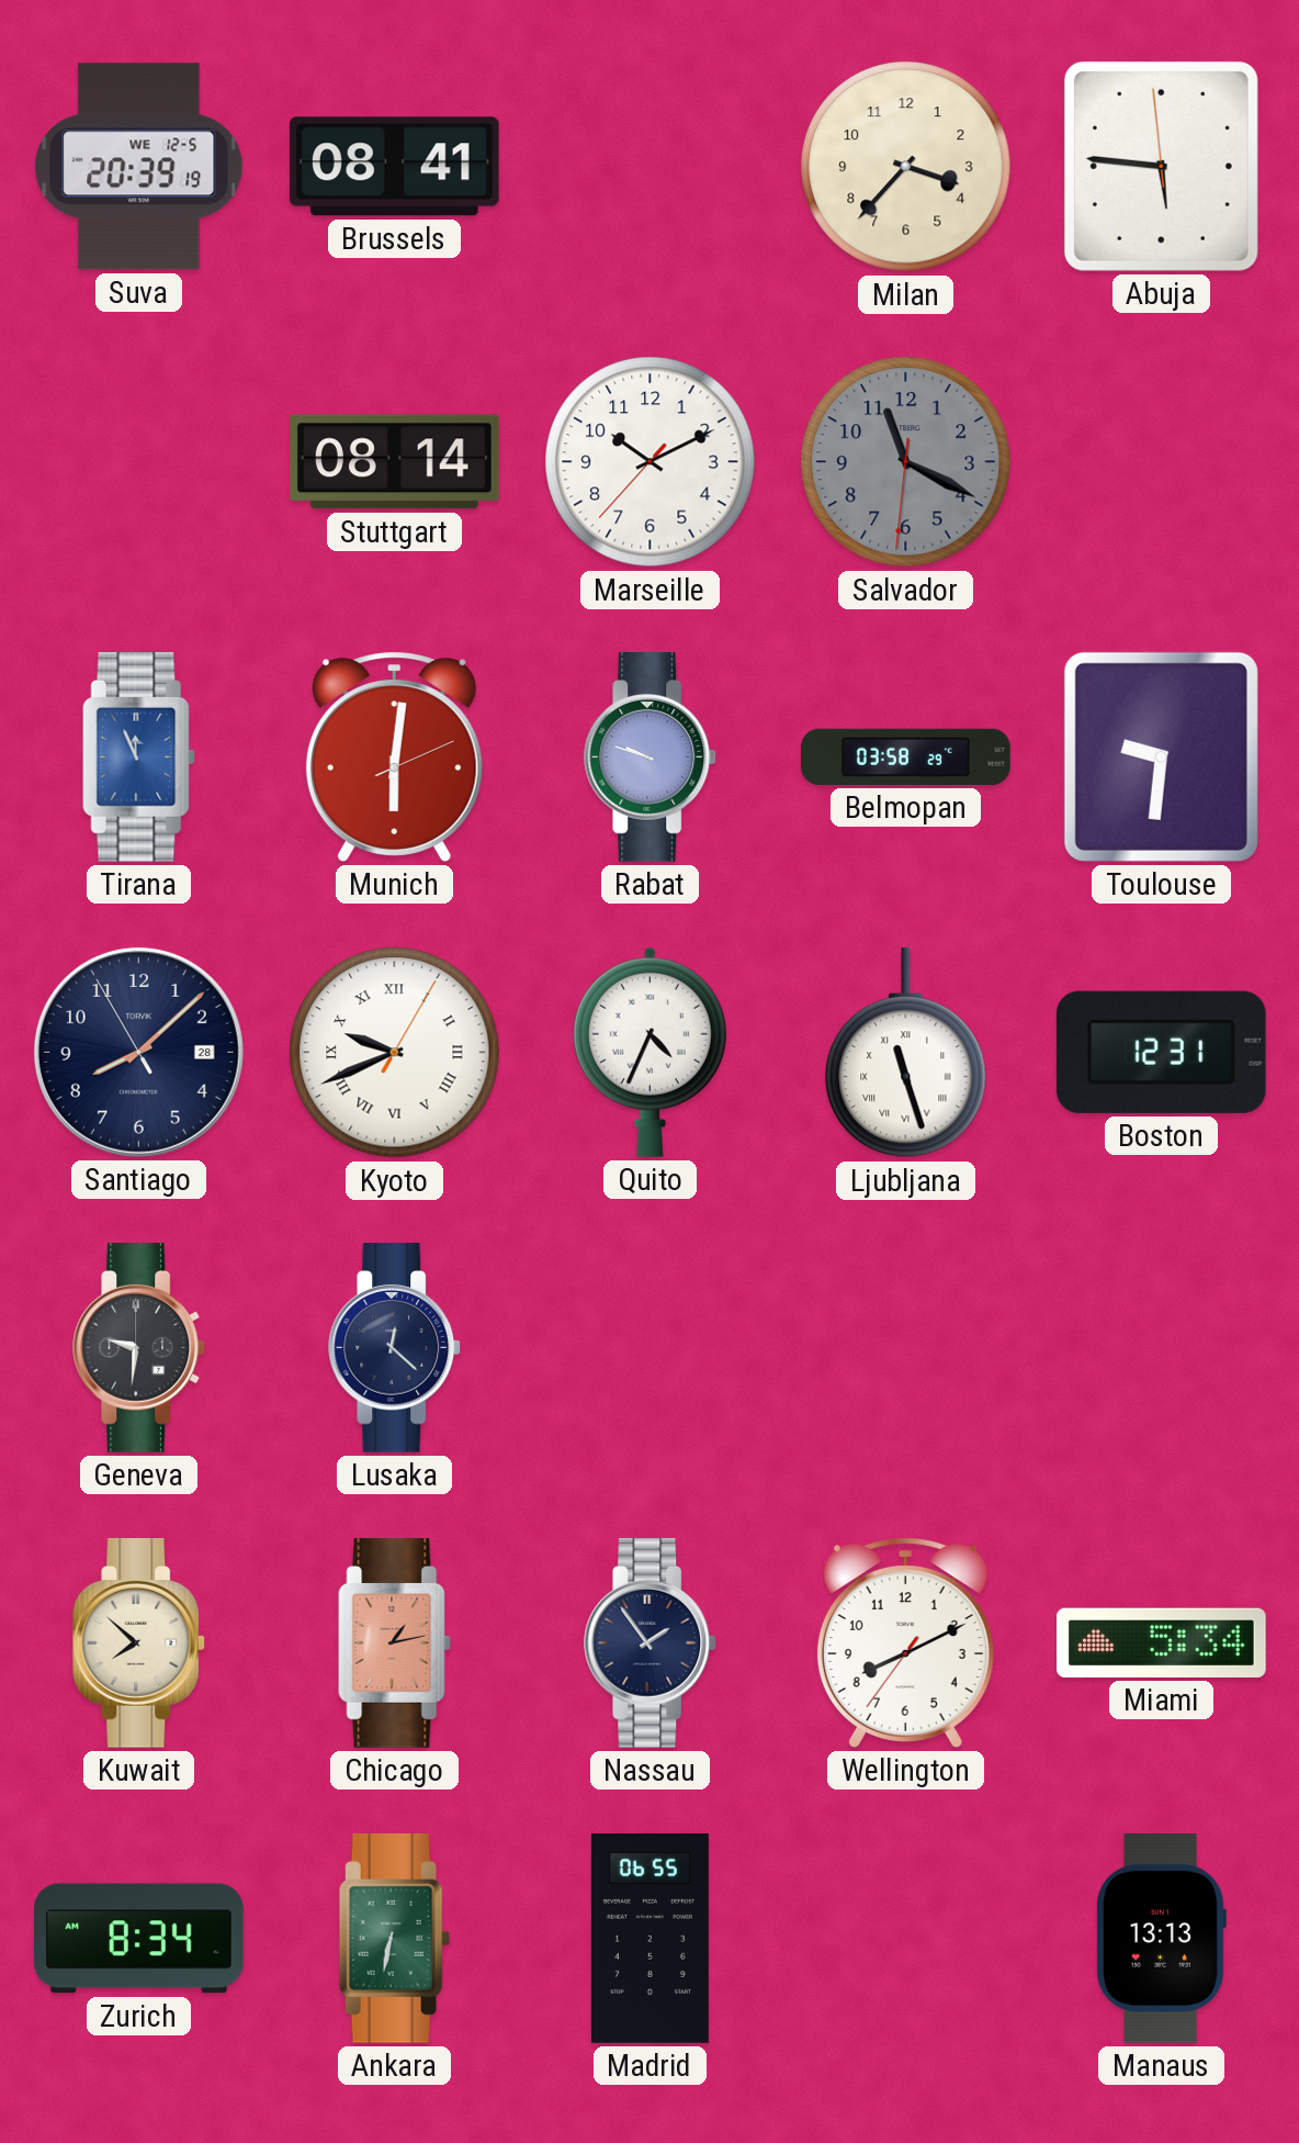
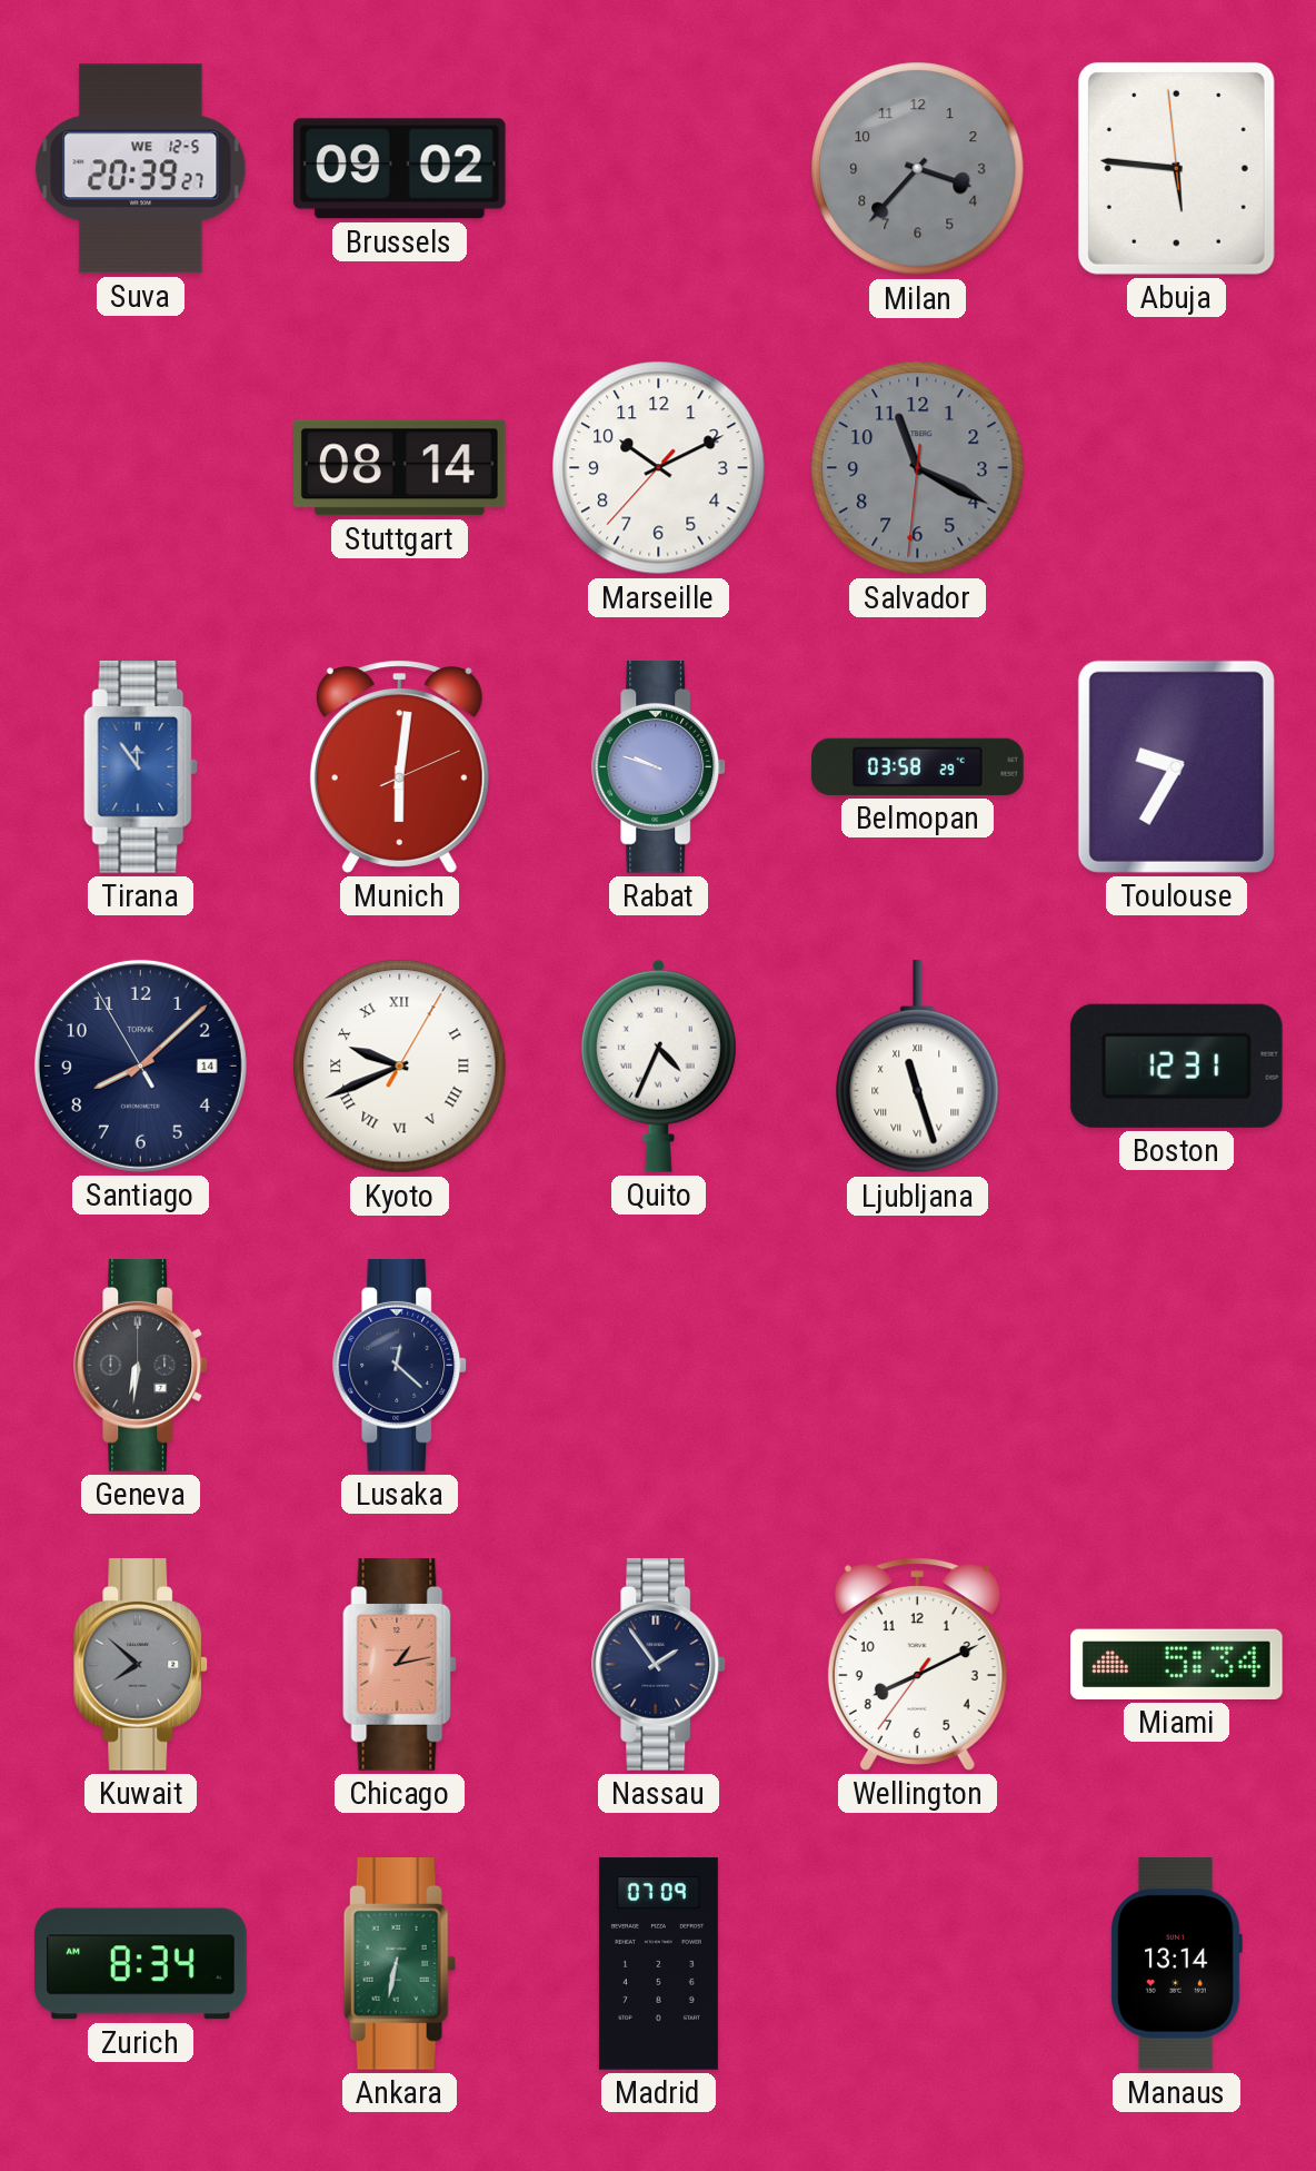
Suva: 20:39:19 -> 20:39:27
Brussels: 08:41 -> 09:02
Milan dial: cream -> grey
Tirana: 11:56 -> 11:54
Toulouse: 9:31 -> 9:35
Santiago date: 28 -> 14
Geneva: 9:31 -> 6:31
Kuwait dial: cream -> grey
Madrid: 06:55 -> 07:09
Manaus: 13:13 -> 13:14
